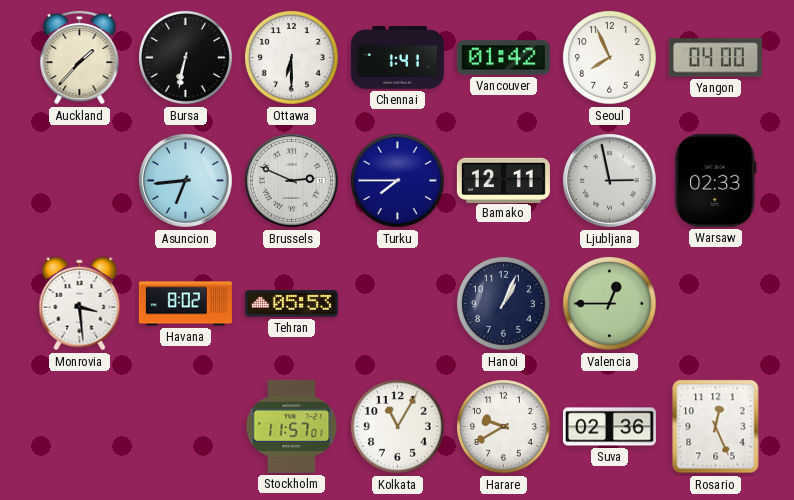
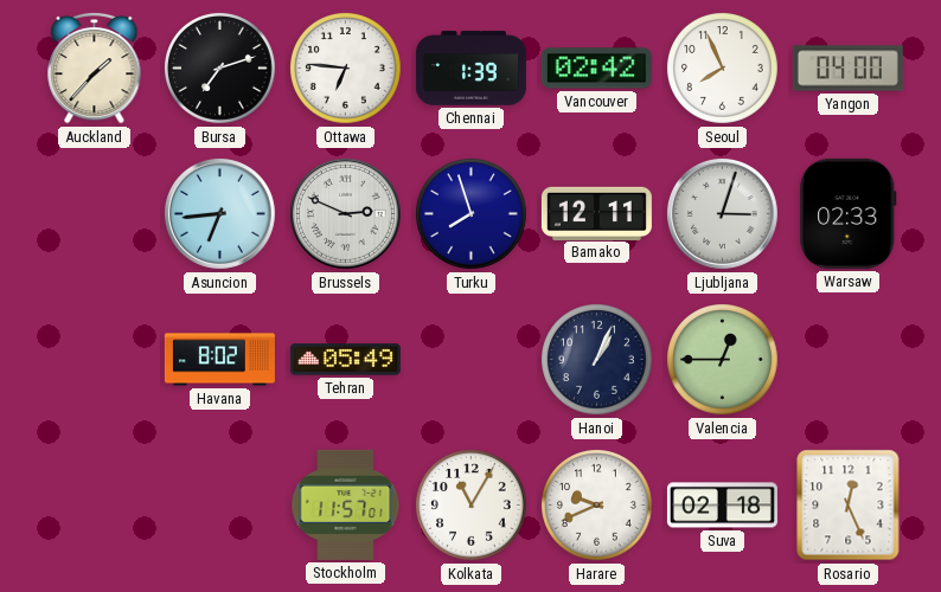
Bursa: 6:32 -> 7:12
Ottawa: 6:30 -> 6:46
Chennai: 1:41 -> 1:39
Vancouver: 01:42 -> 02:42
Turku: 7:45 -> 7:57
Ljubljana: 2:58 -> 3:03
Monrovia: 3:29 -> none
Tehran: 05:53 -> 05:49
Harare: 9:40 -> 9:41
Suva: 02:36 -> 02:18
